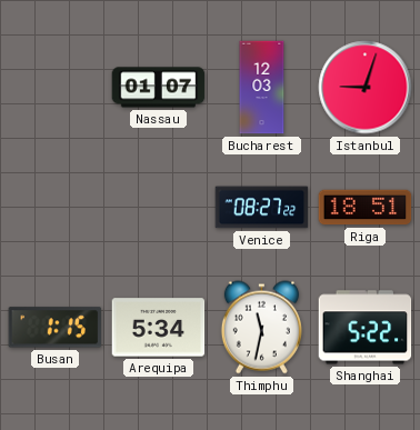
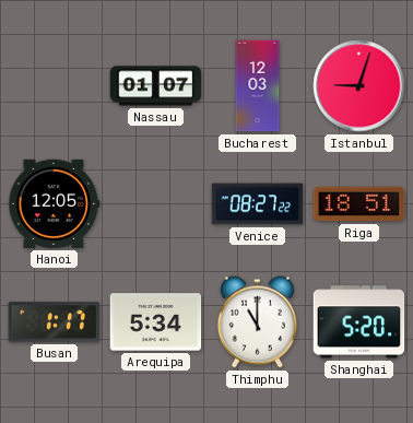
Hanoi: none -> 12:05
Busan: 1:15 -> 1:17
Thimphu: 11:32 -> 11:00
Shanghai: 5:22 -> 5:20
